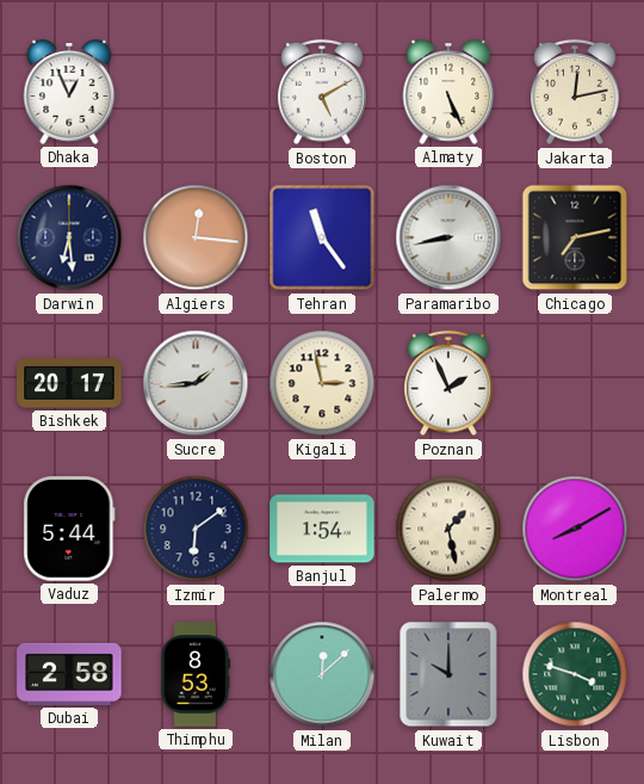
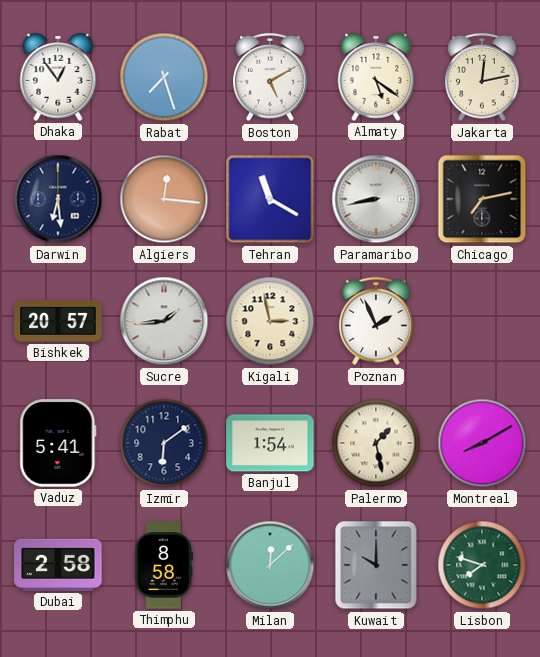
Dhaka: 12:56 -> 12:54
Rabat: none -> 7:27
Almaty: 5:26 -> 5:21
Tehran: 11:24 -> 11:20
Bishkek: 20:17 -> 20:57
Vaduz: 5:44 -> 5:41
Thimphu: 8:53 -> 8:58
Lisbon: 3:48 -> 7:48
